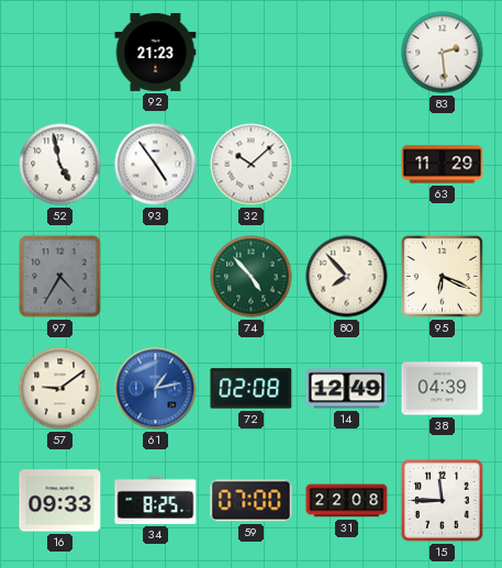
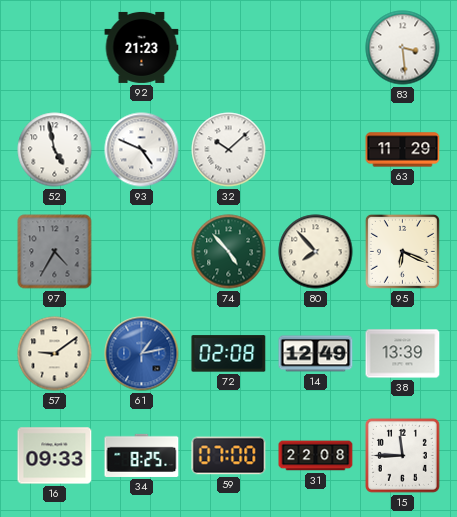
83: 2:29 -> 3:29
93: 4:54 -> 4:49
38: 04:39 -> 13:39
